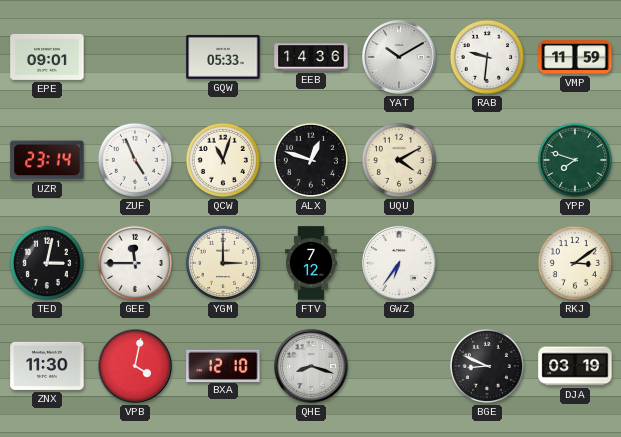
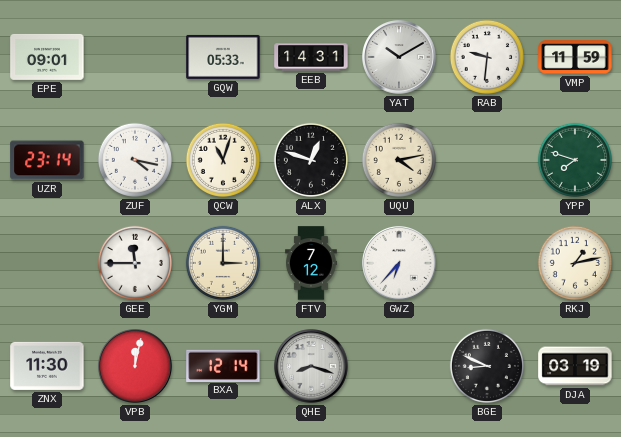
EEB: 14:36 -> 14:31
ZUF: 4:56 -> 4:17
UQU: 4:10 -> 4:13
TED: 3:02 -> none
GWZ: 6:36 -> 6:37
RKJ: 3:09 -> 1:13
VPB: 4:02 -> 12:02
BXA: 12:10 -> 12:14
